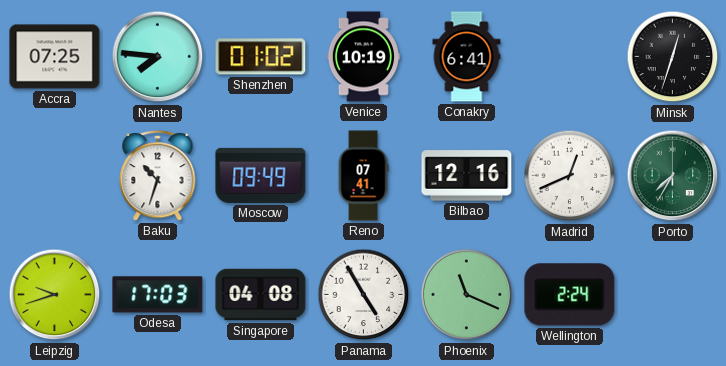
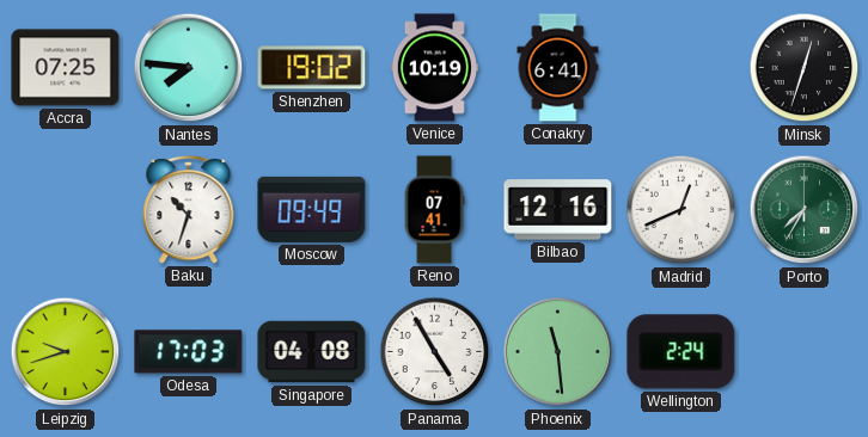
Shenzhen: 01:02 -> 19:02
Phoenix: 11:19 -> 11:29
